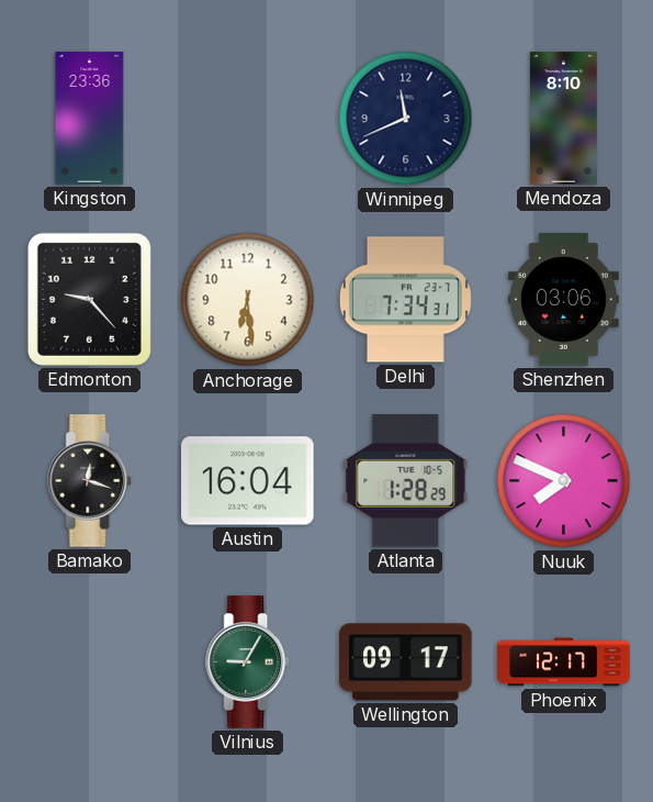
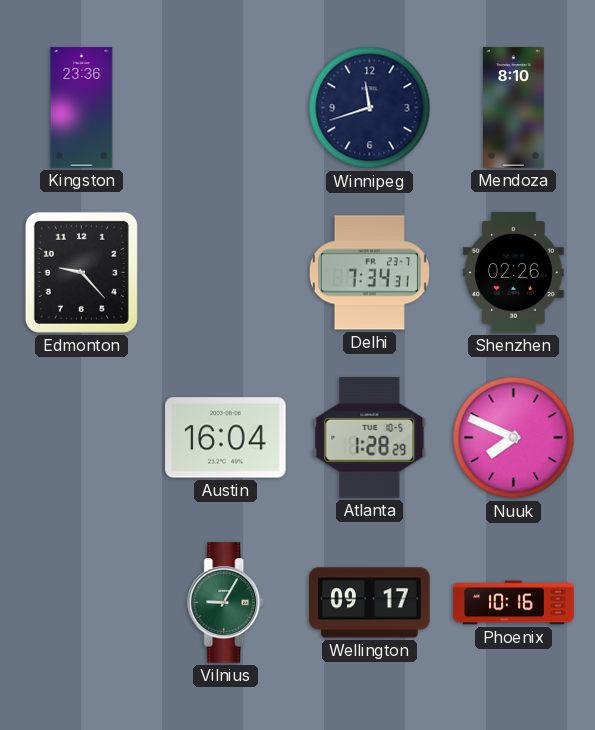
Winnipeg: 11:41 -> 11:42
Anchorage: 6:29 -> none
Shenzhen: 03:06 -> 02:26
Bamako: 12:18 -> none
Phoenix: 12:17 -> 10:16
